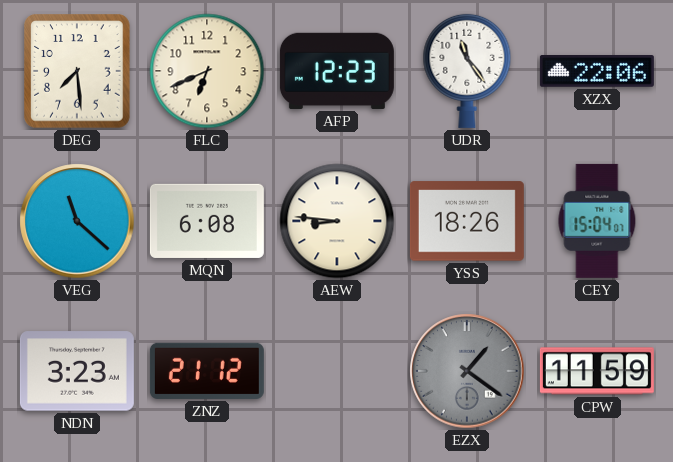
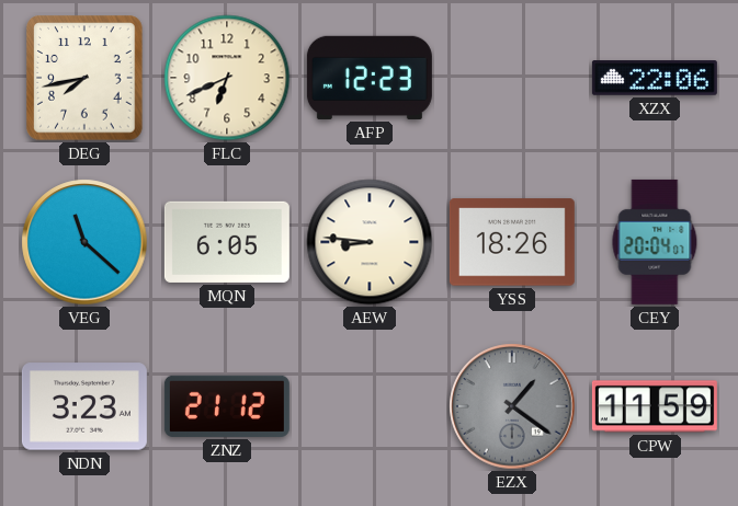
DEG: 7:29 -> 7:43
UDR: 11:24 -> none
MQN: 6:08 -> 6:05
CEY: 15:04 -> 20:04
